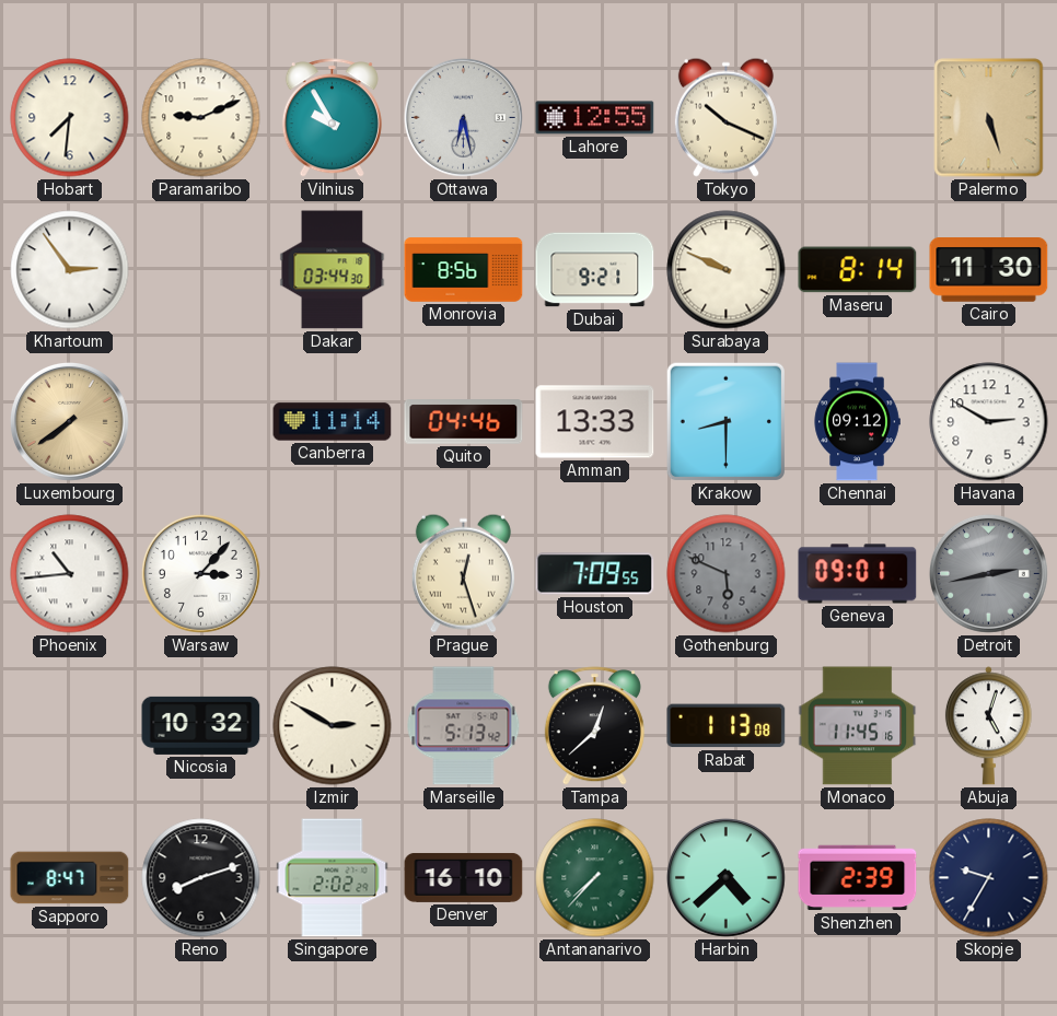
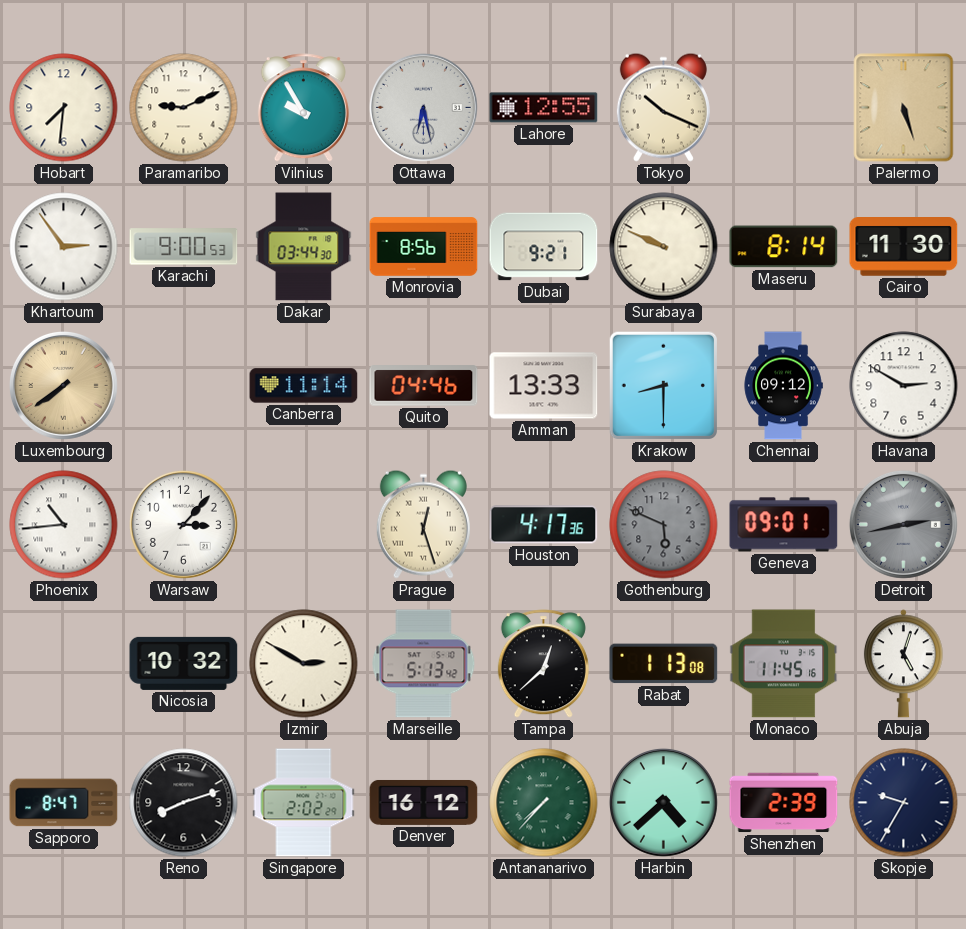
Karachi: none -> 9:00
Houston: 7:09 -> 4:17
Denver: 16:10 -> 16:12
